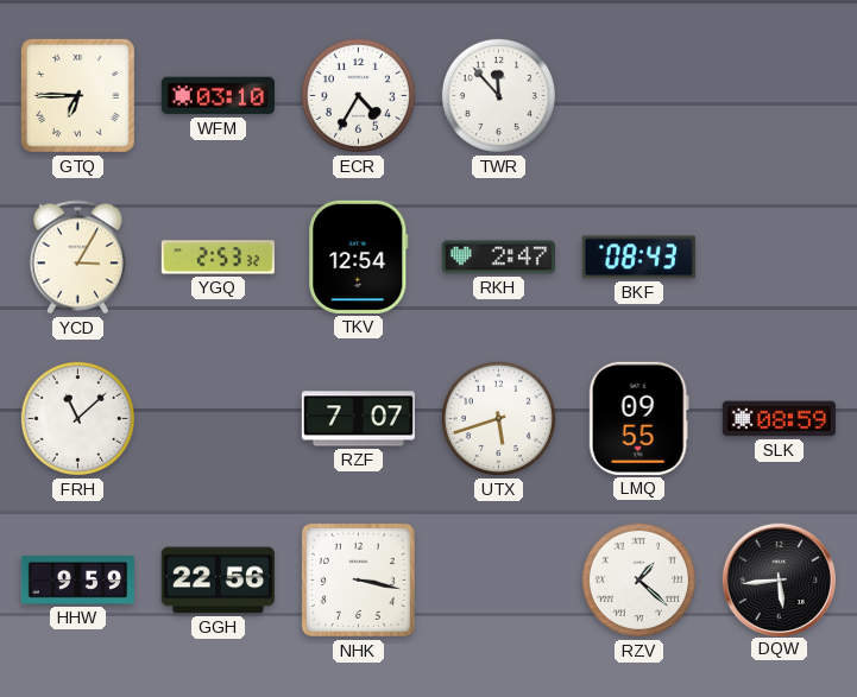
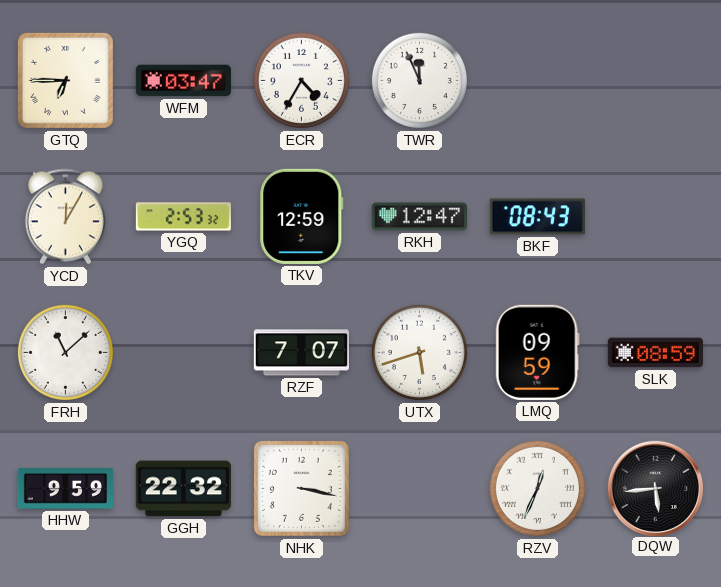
WFM: 03:10 -> 03:47
TWR: 11:53 -> 11:56
YCD: 3:05 -> 12:05
TKV: 12:54 -> 12:59
RKH: 2:47 -> 12:47
LMQ: 09:55 -> 09:59
GGH: 22:56 -> 22:32
RZV: 1:22 -> 12:34
